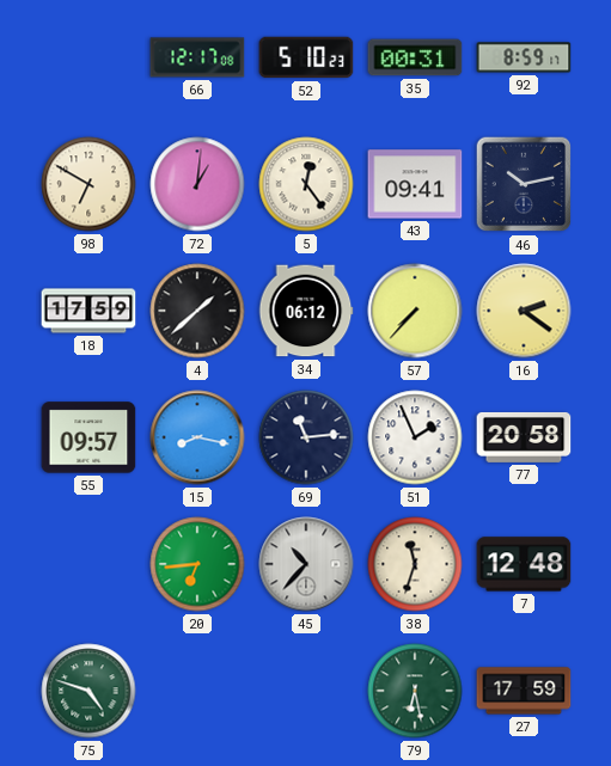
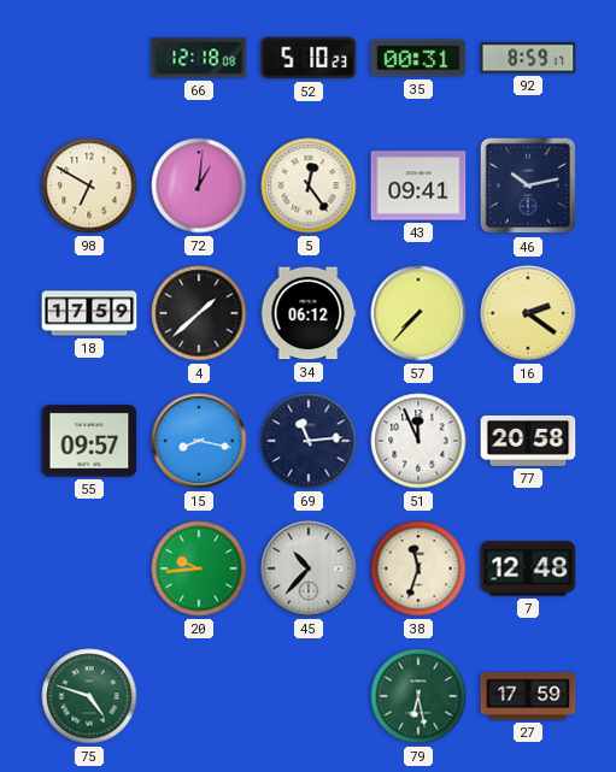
66: 12:17 -> 12:18
51: 1:56 -> 11:56
20: 6:44 -> 9:44
